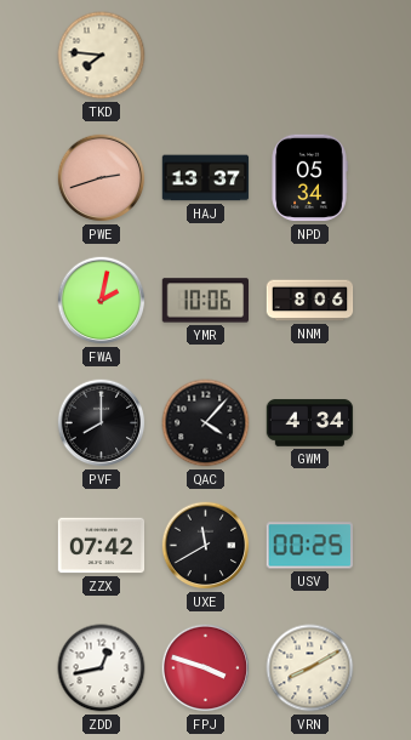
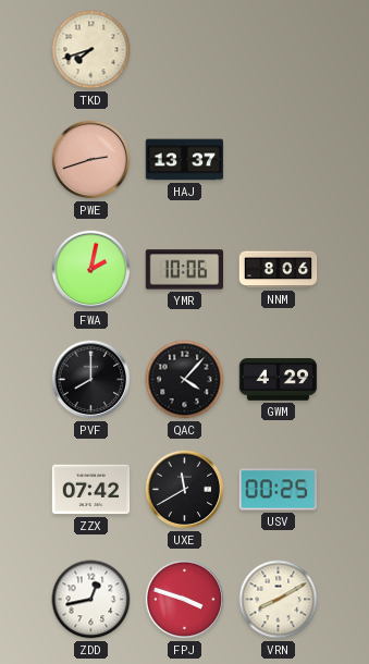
TKD: 7:46 -> 7:42
NPD: 05:34 -> none
GWM: 4:34 -> 4:29
